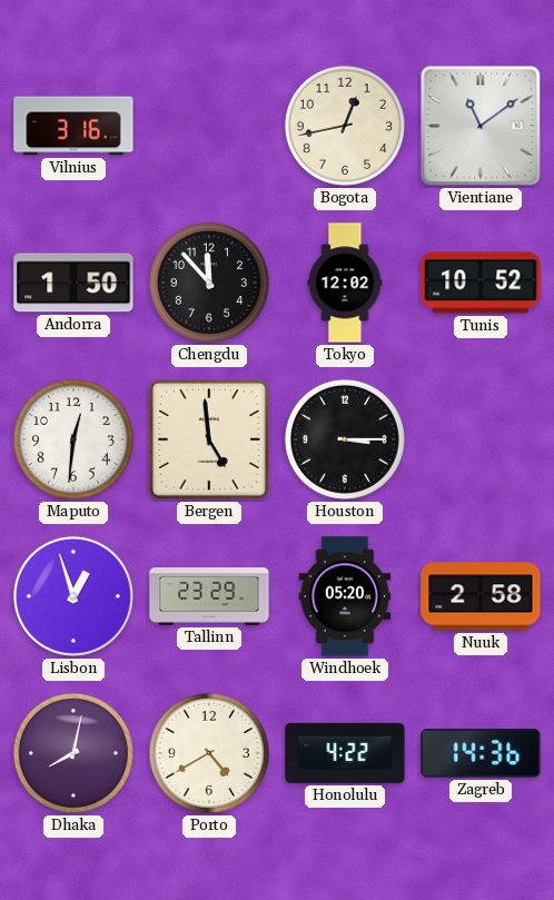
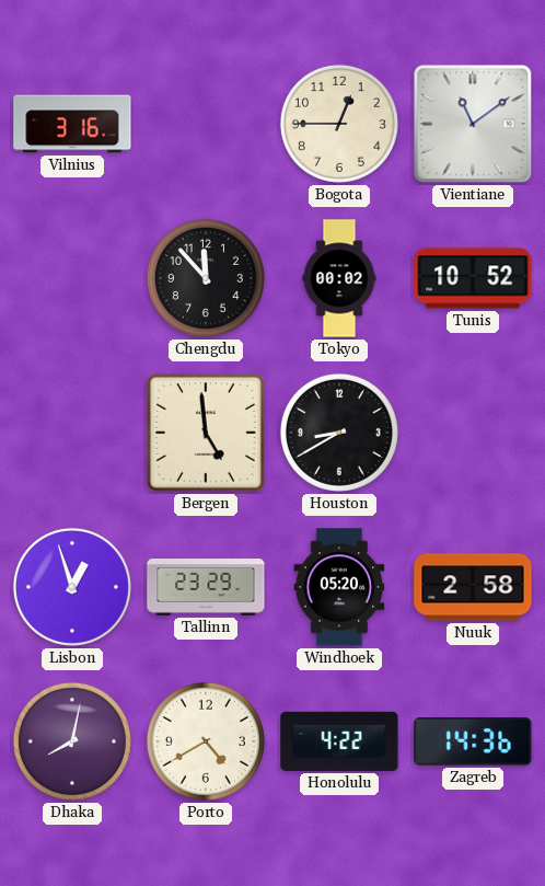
Bogota: 12:43 -> 12:45
Andorra: 1:50 -> none
Tokyo: 12:02 -> 00:02
Maputo: 12:31 -> none
Houston: 3:15 -> 8:40
